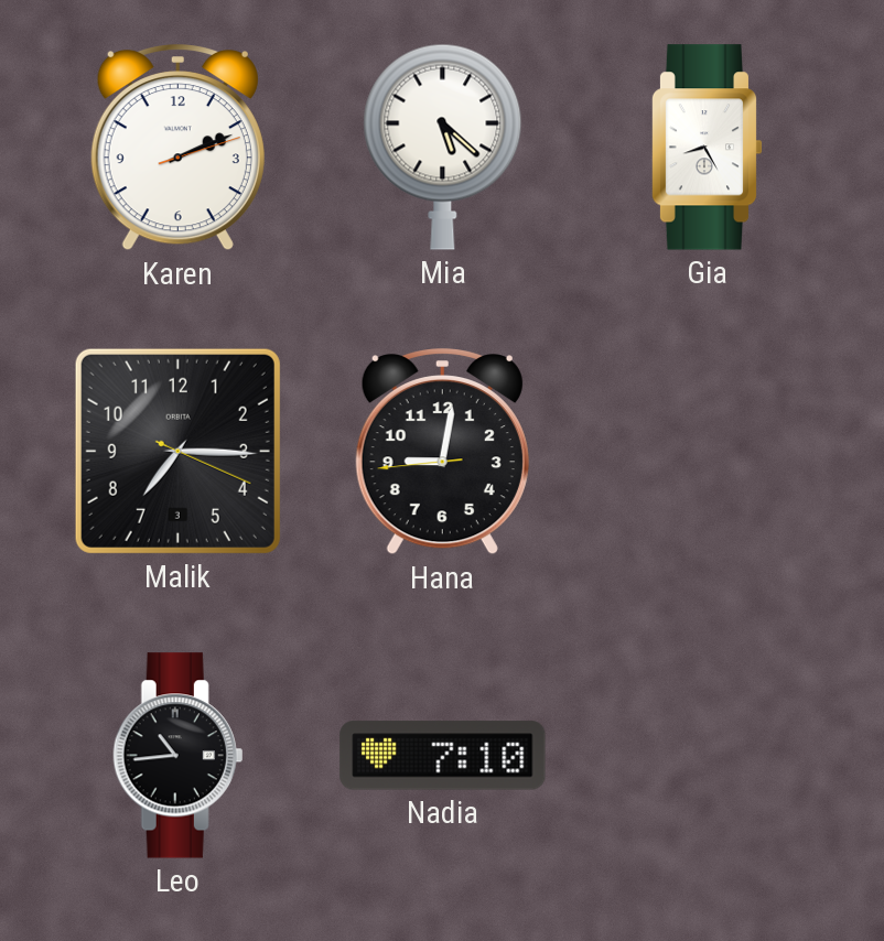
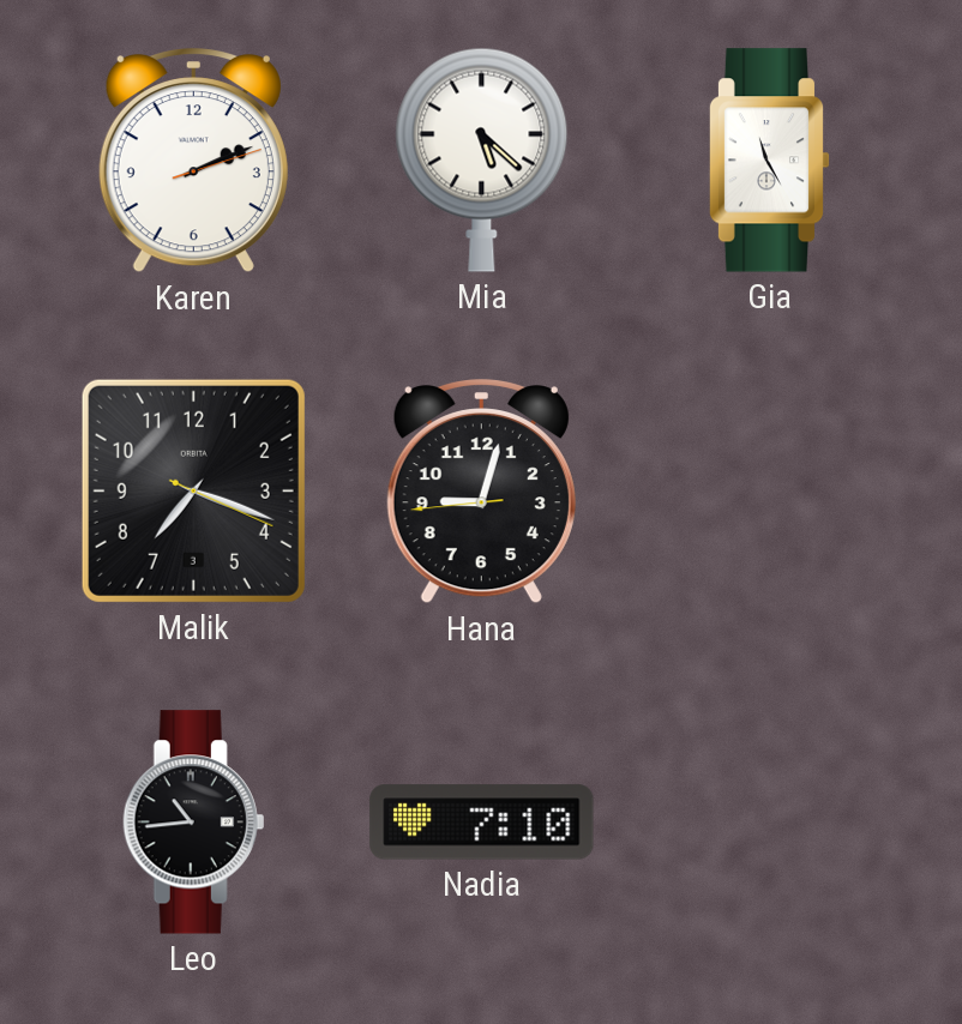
Gia: 8:25 -> 11:25
Malik: 7:15 -> 7:18
Hana: 9:01 -> 9:02
